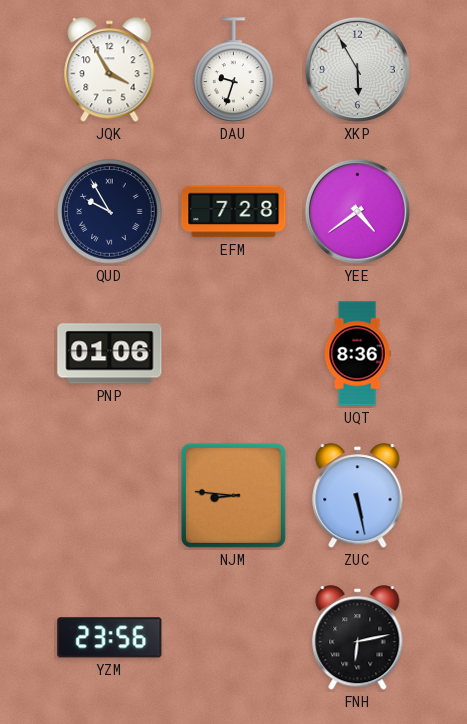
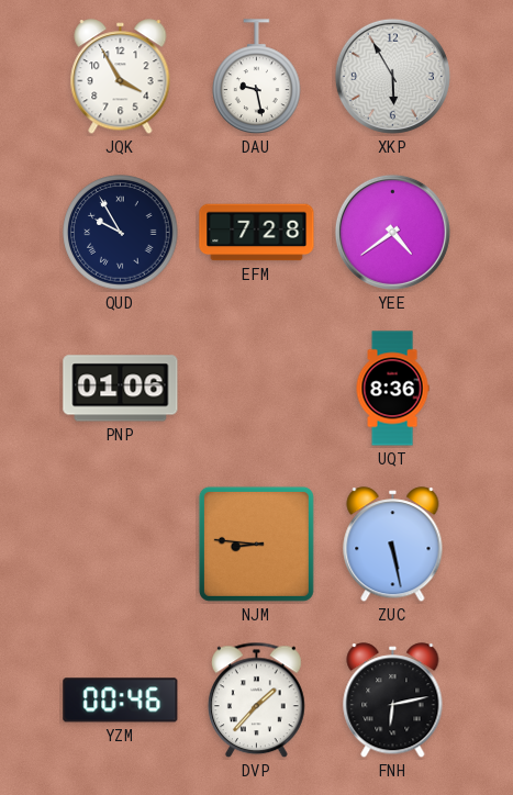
DAU: 9:33 -> 9:28
YZM: 23:56 -> 00:46
DVP: none -> 1:37
